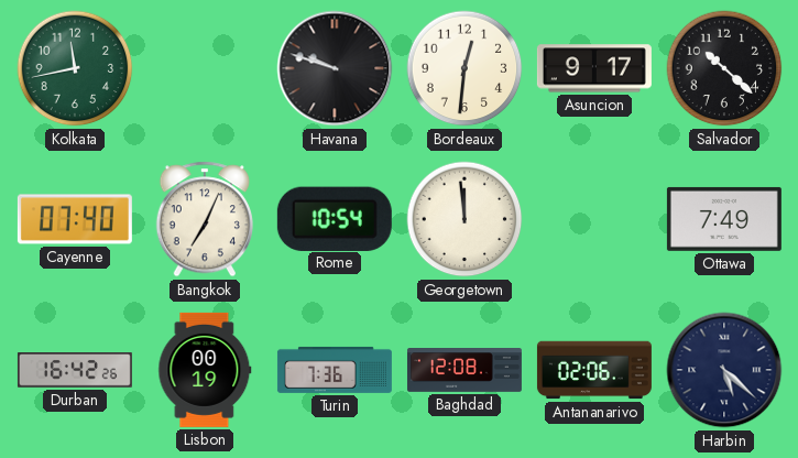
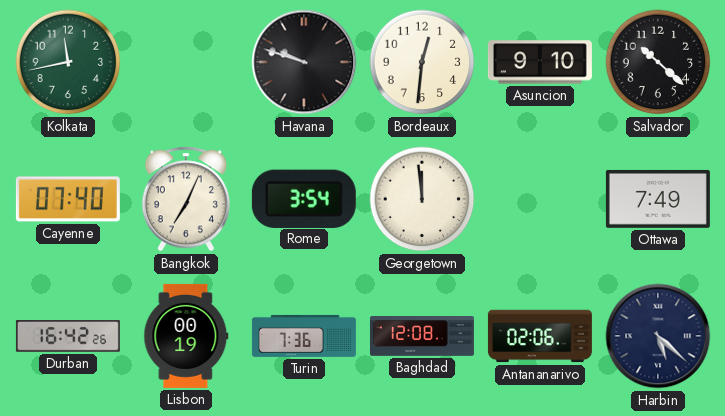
Asuncion: 9:17 -> 9:10
Rome: 10:54 -> 3:54
